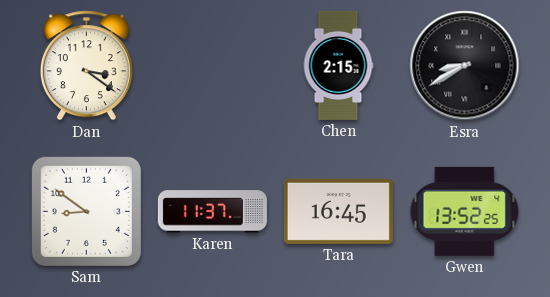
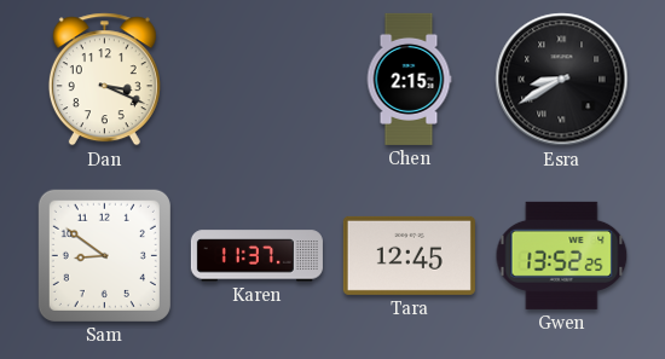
Dan: 3:21 -> 3:19
Tara: 16:45 -> 12:45
